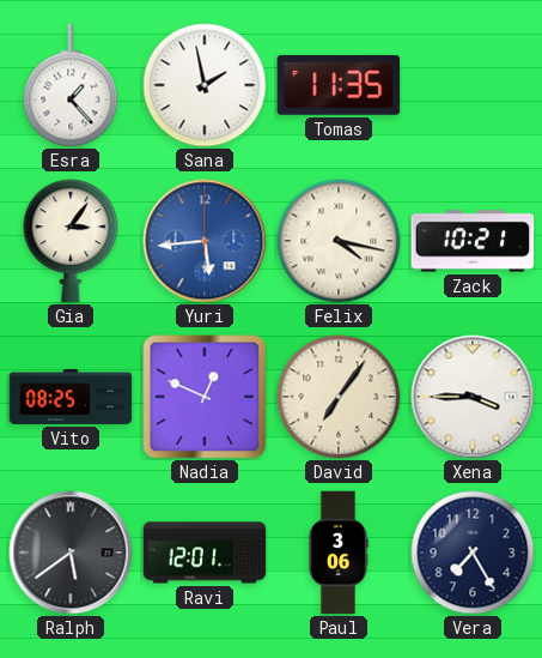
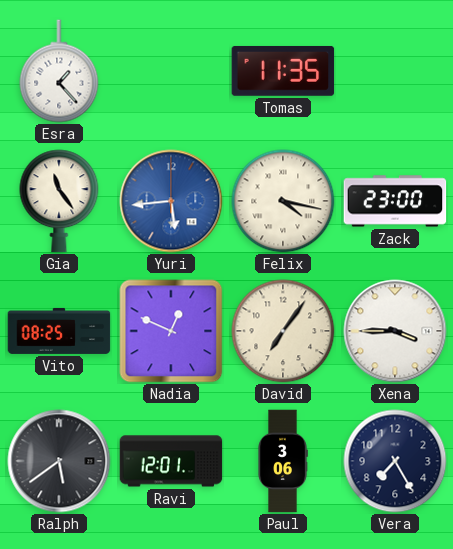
Sana: 1:58 -> none
Gia: 3:06 -> 11:24
Zack: 10:21 -> 23:00
